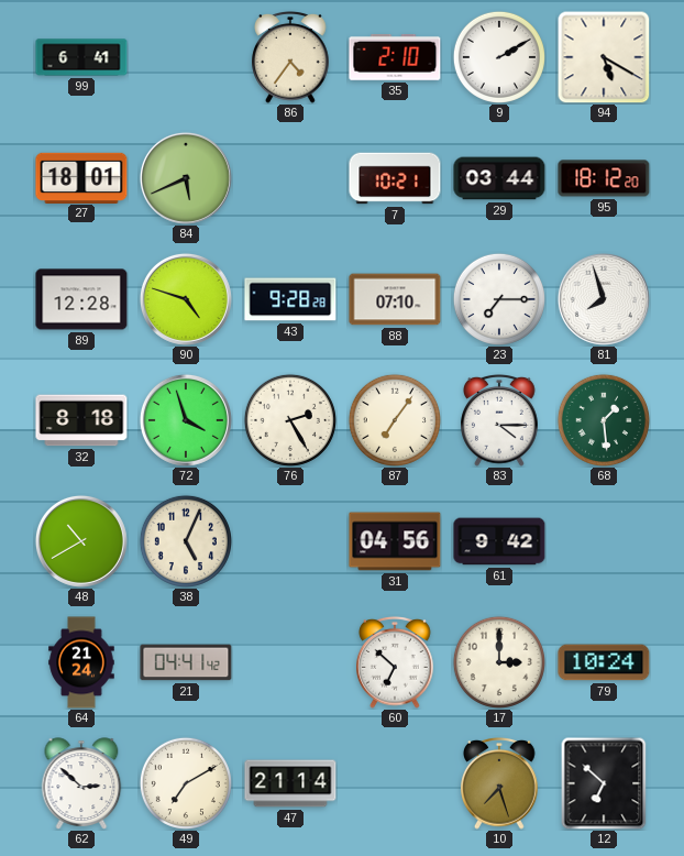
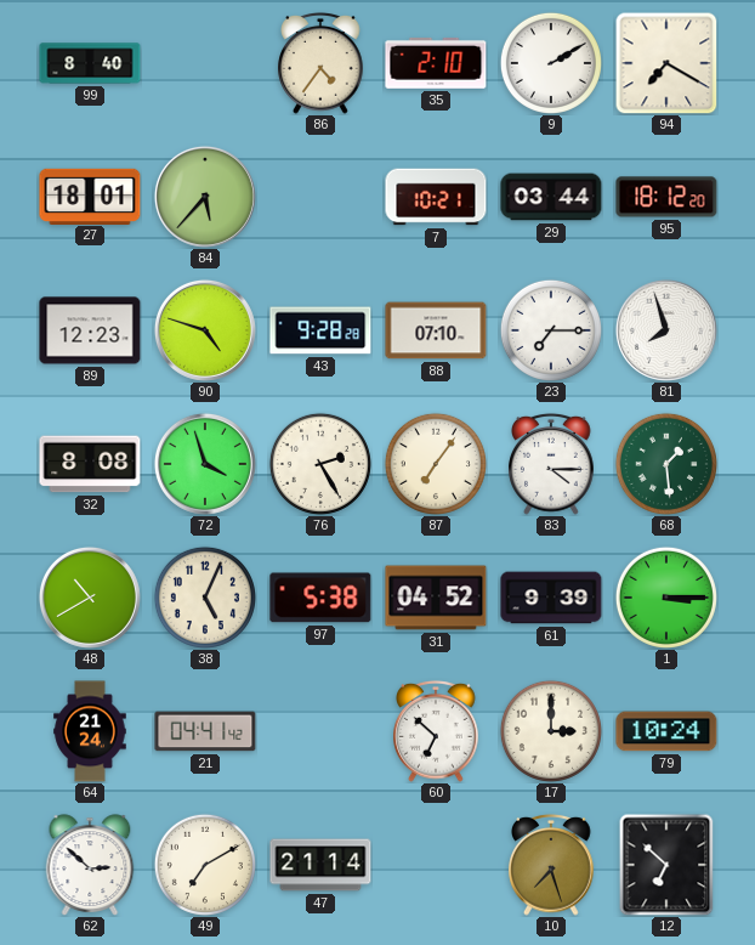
99: 6:41 -> 8:40
94: 5:20 -> 7:20
84: 5:41 -> 5:37
89: 12:28 -> 12:23
32: 8:18 -> 8:08
97: none -> 5:38
31: 04:56 -> 04:52
61: 9:42 -> 9:39
1: none -> 3:15
